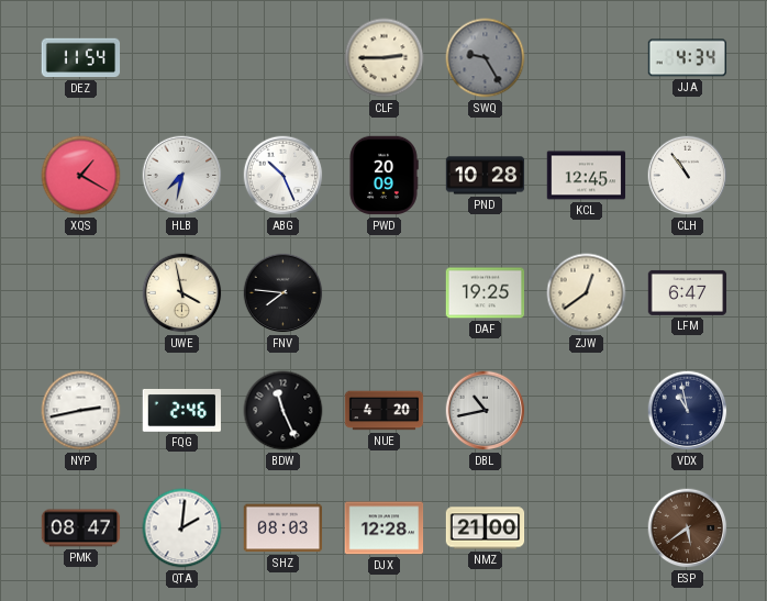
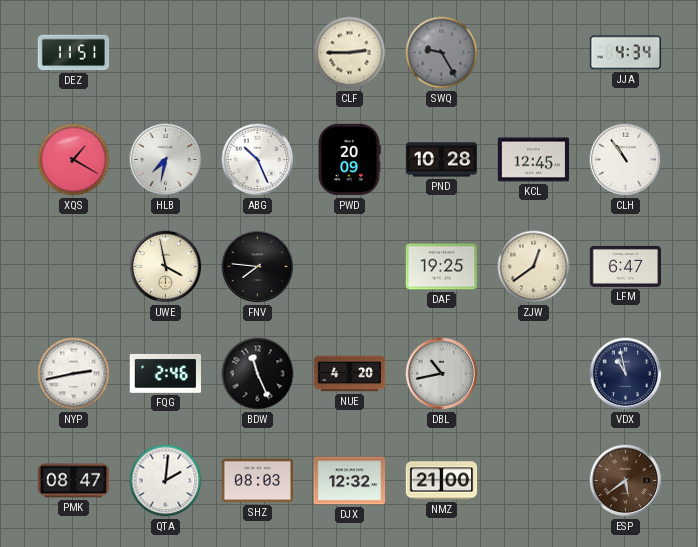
DEZ: 11:54 -> 11:51
DJX: 12:28 -> 12:32
